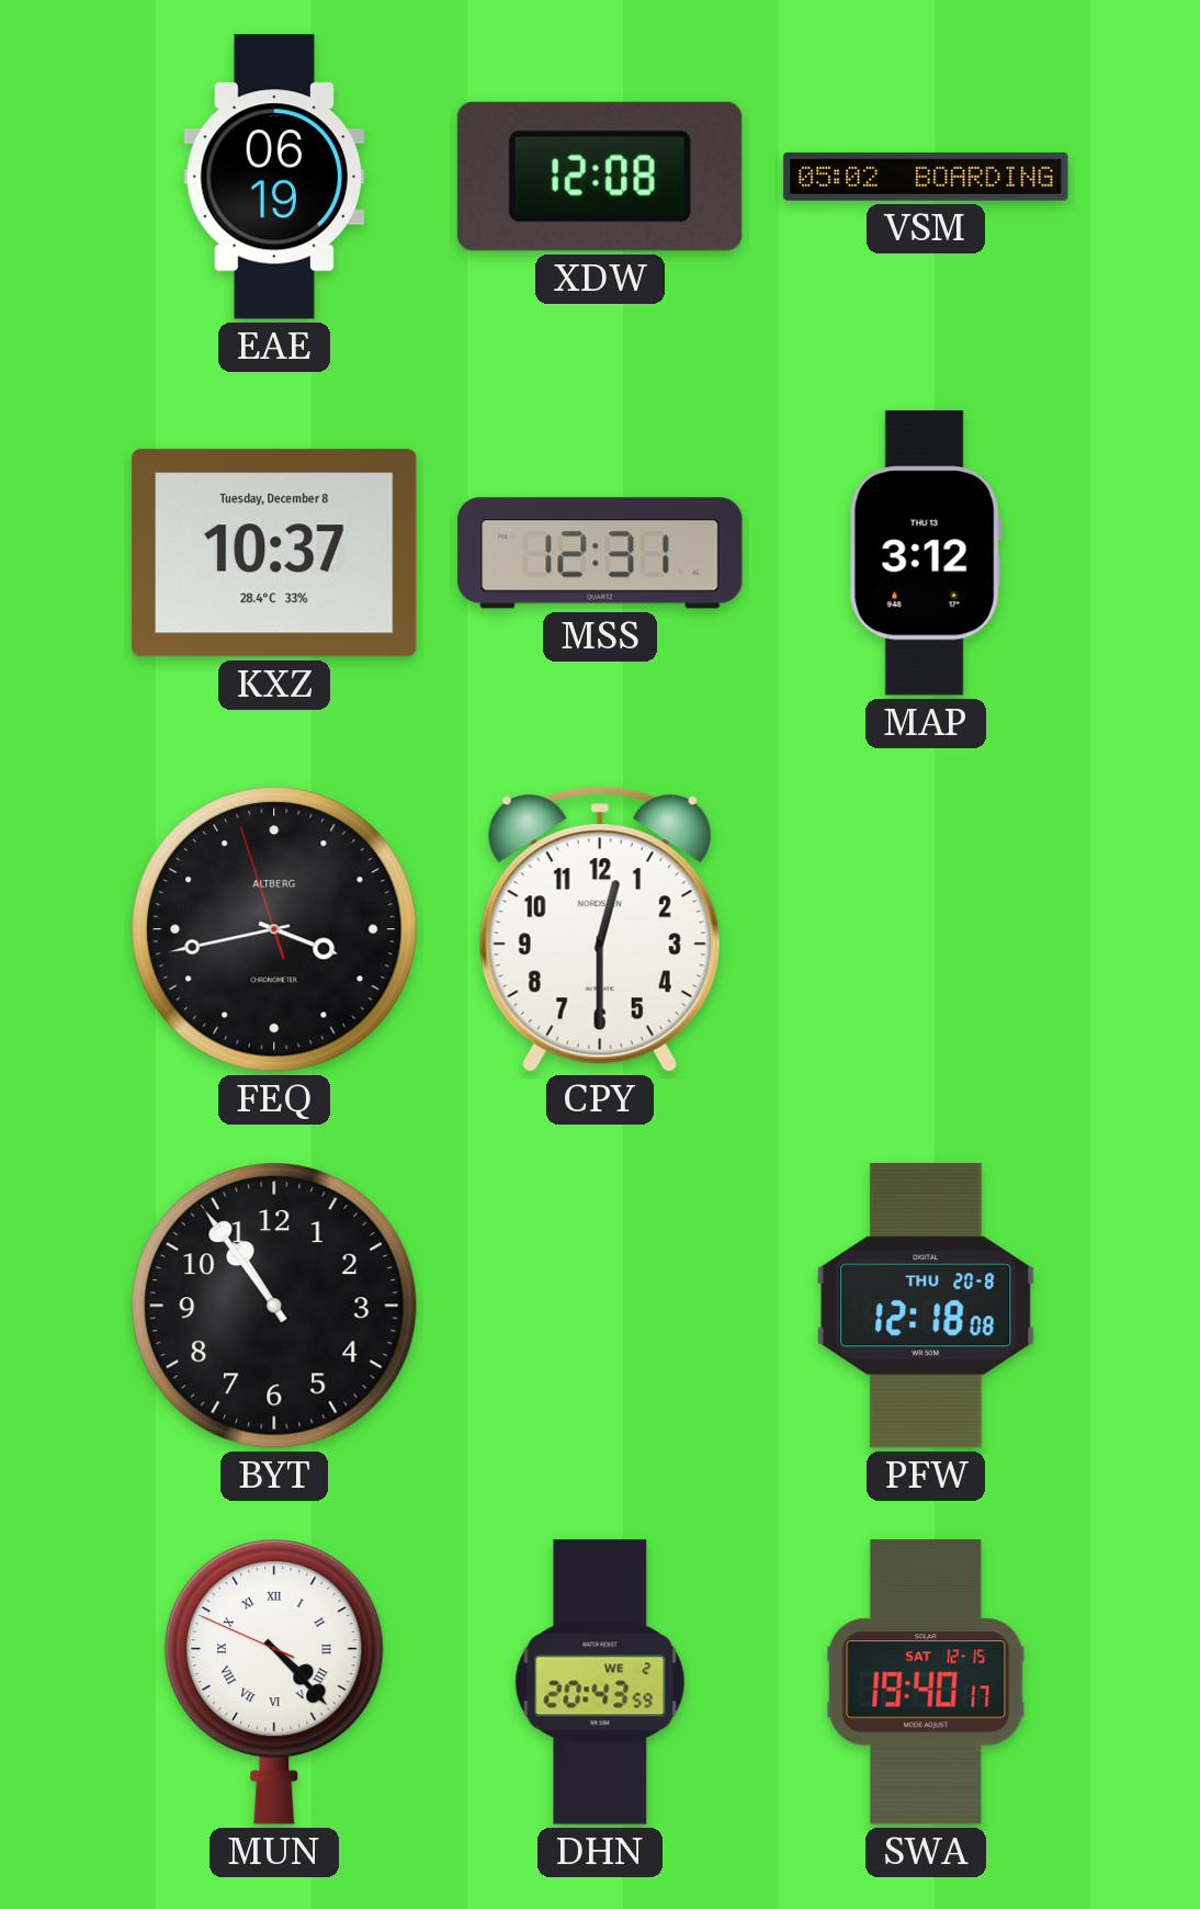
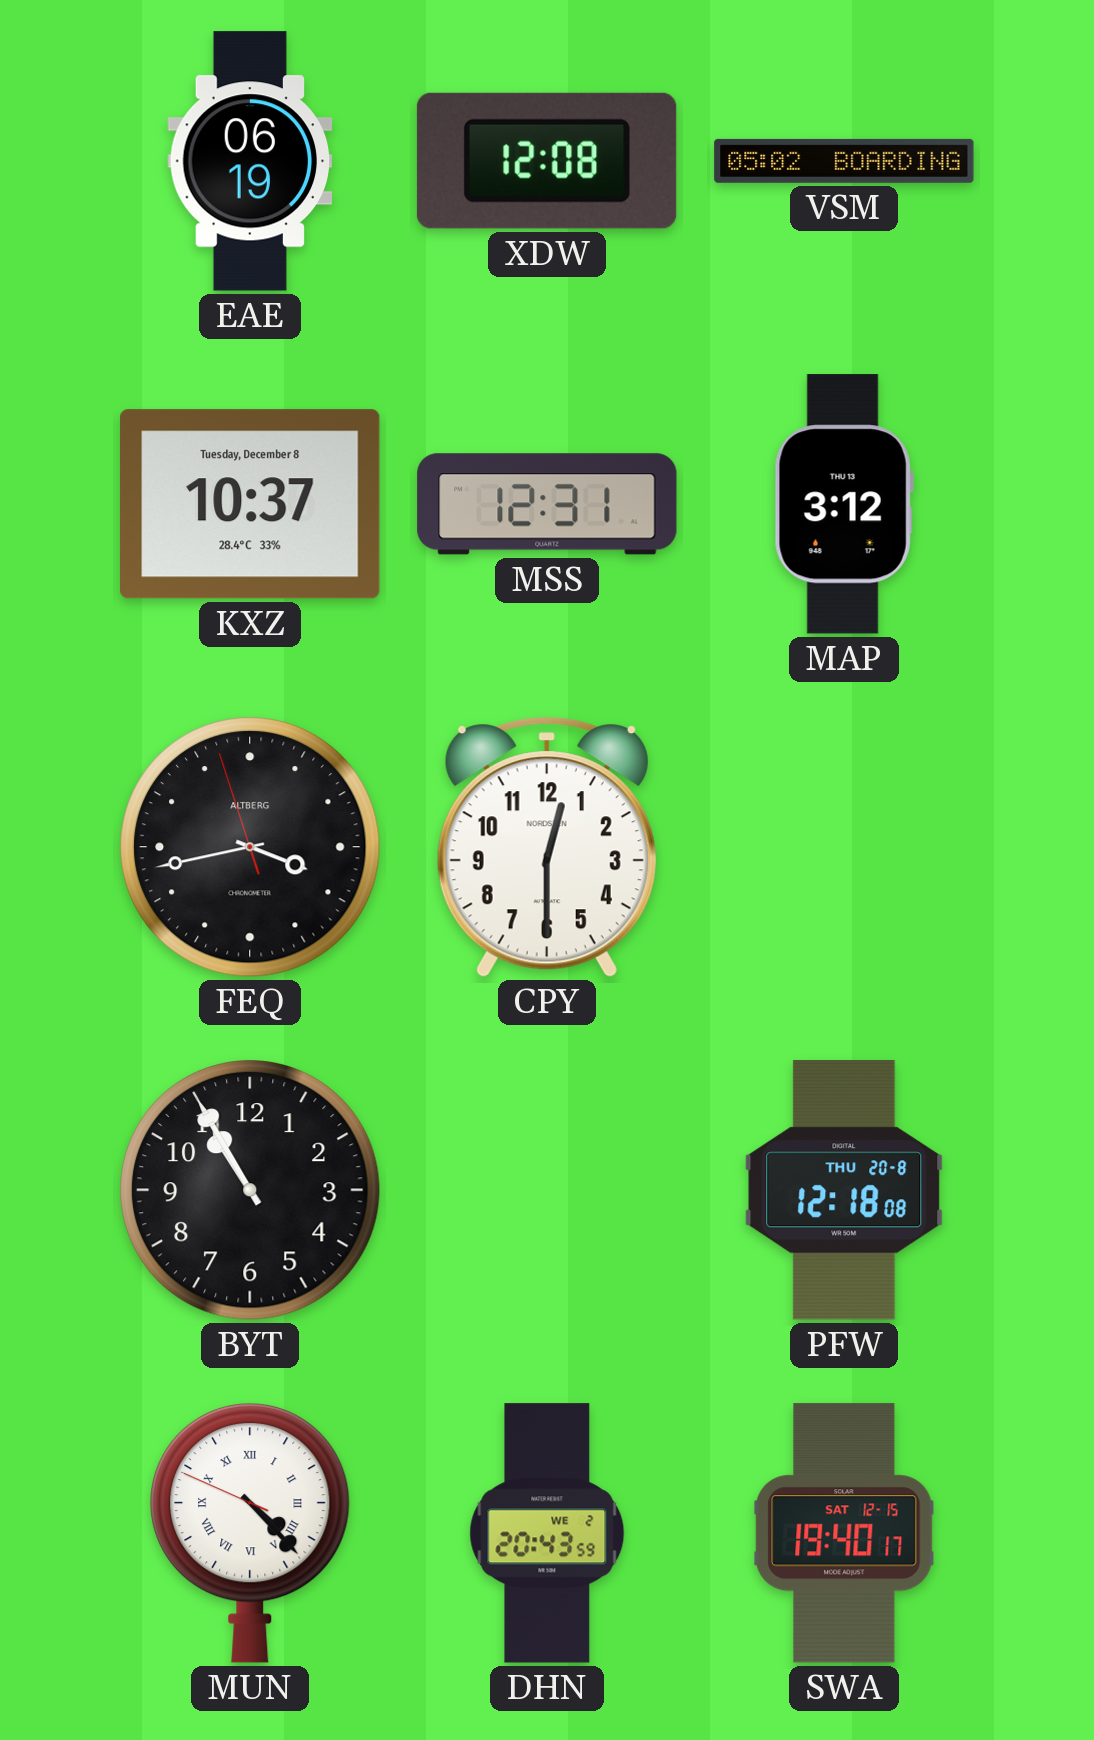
BYT: 10:54 -> 10:55
